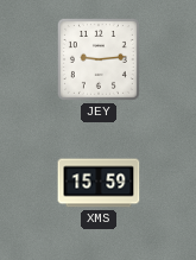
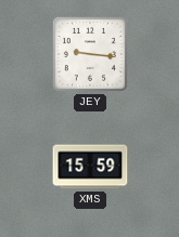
JEY: 9:14 -> 9:16
